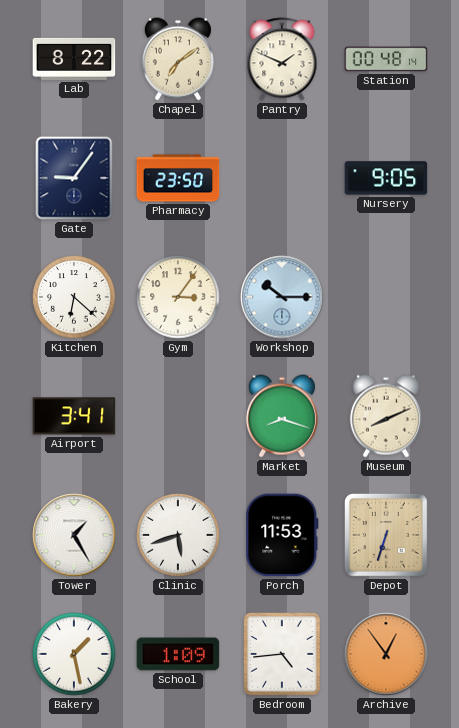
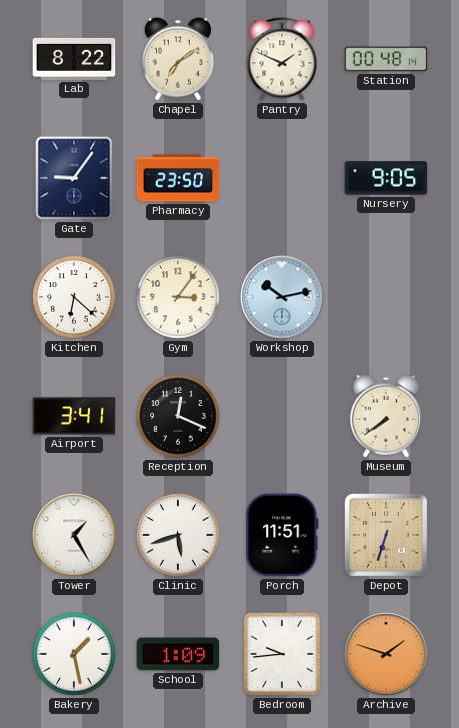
Workshop: 10:15 -> 10:13
Reception: none -> 12:19
Market: 8:18 -> none
Museum: 8:11 -> 7:39
Porch: 11:53 -> 11:51
Bedroom: 4:44 -> 9:44
Archive: 12:54 -> 1:48
